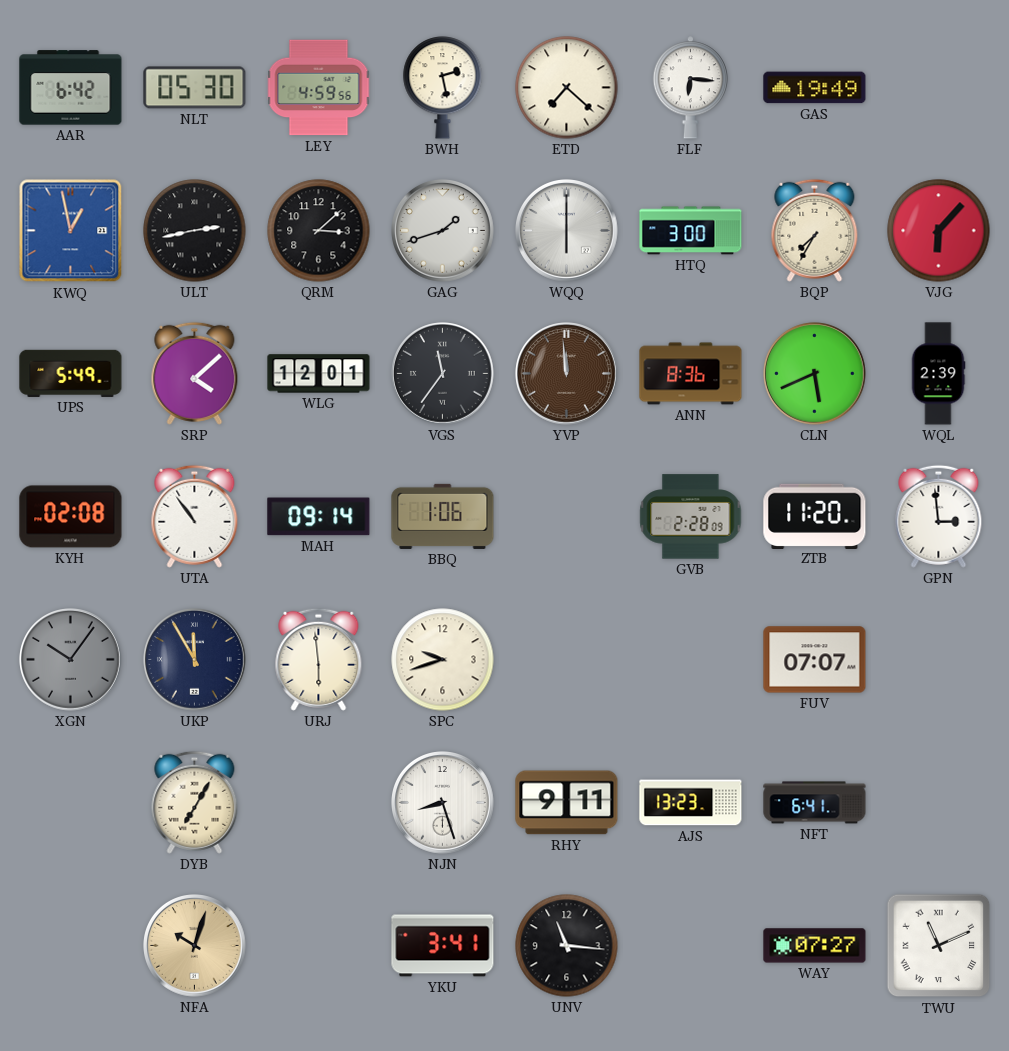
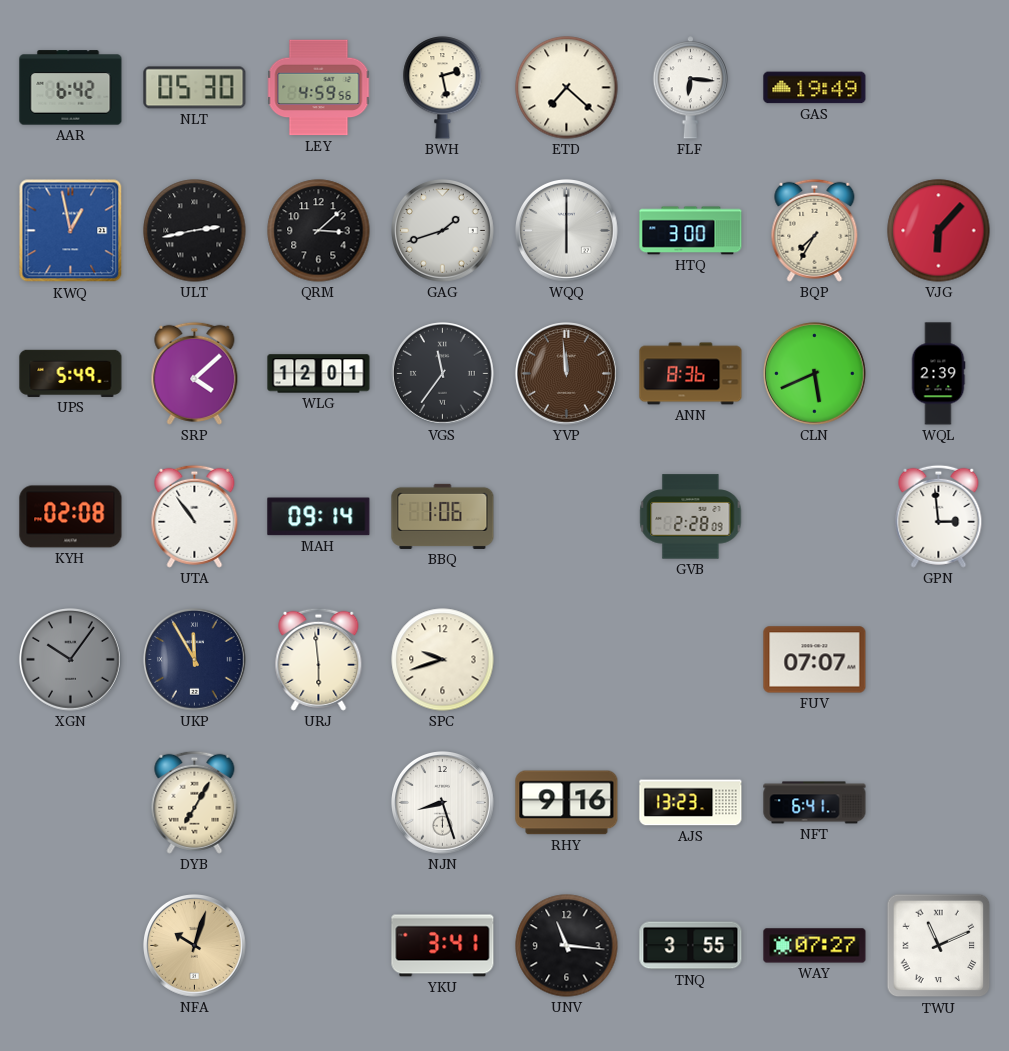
ZTB: 11:20 -> none
RHY: 9:11 -> 9:16
TNQ: none -> 3:55
